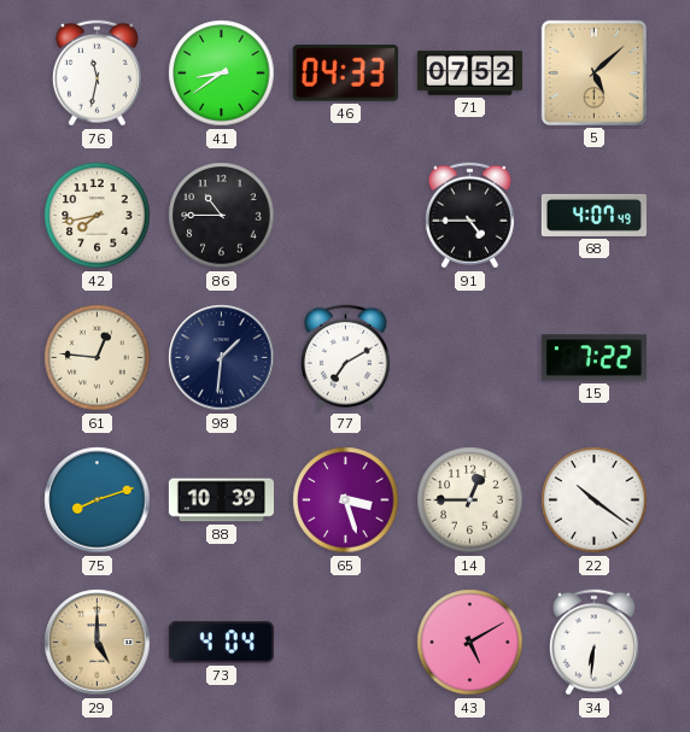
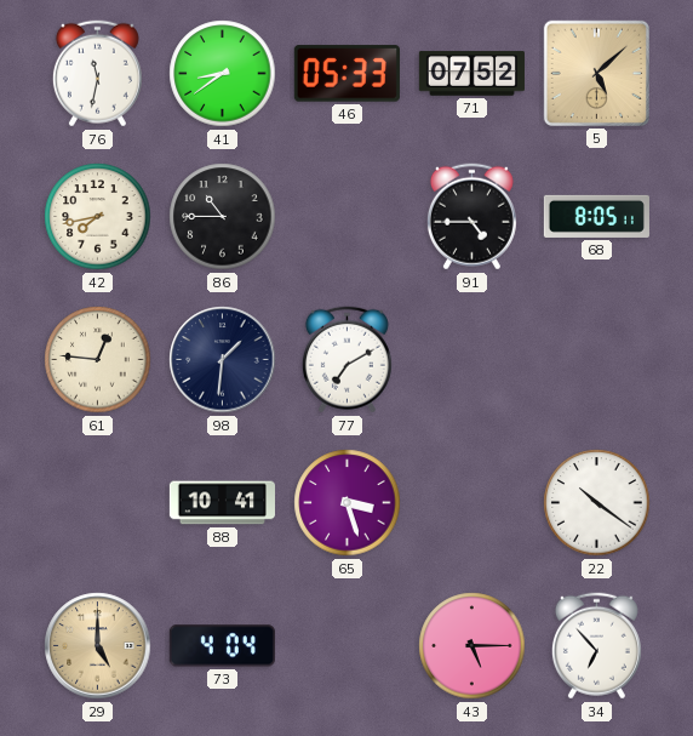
46: 04:33 -> 05:33
68: 4:07 -> 8:05
15: 7:22 -> none
75: 8:12 -> none
88: 10:39 -> 10:41
14: 12:45 -> none
43: 5:10 -> 5:15
34: 6:31 -> 6:53
